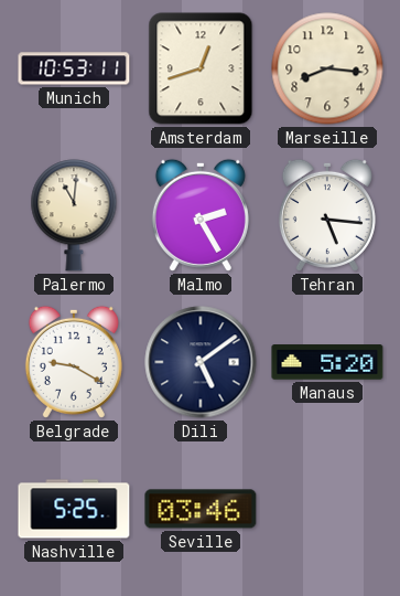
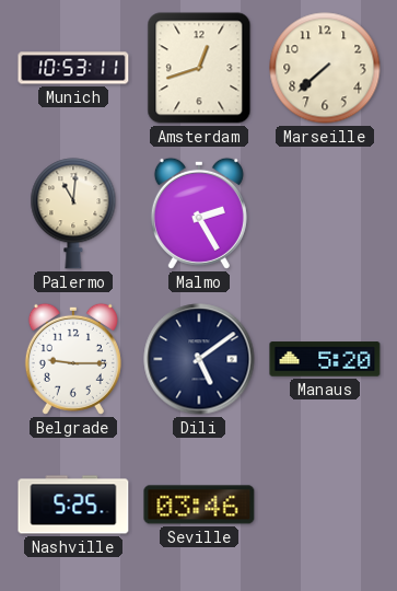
Marseille: 8:16 -> 7:38
Tehran: 5:16 -> none
Belgrade: 9:20 -> 9:15
